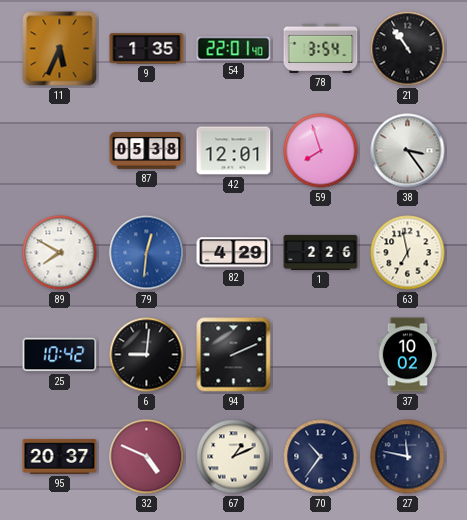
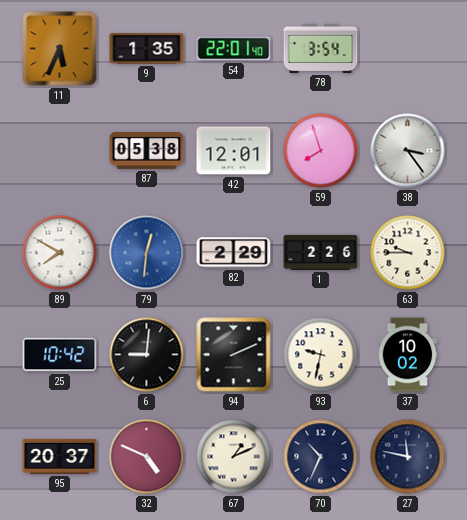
21: 10:54 -> none
82: 4:29 -> 2:29
63: 6:58 -> 9:45
93: none -> 9:32
70: 10:36 -> 10:34
